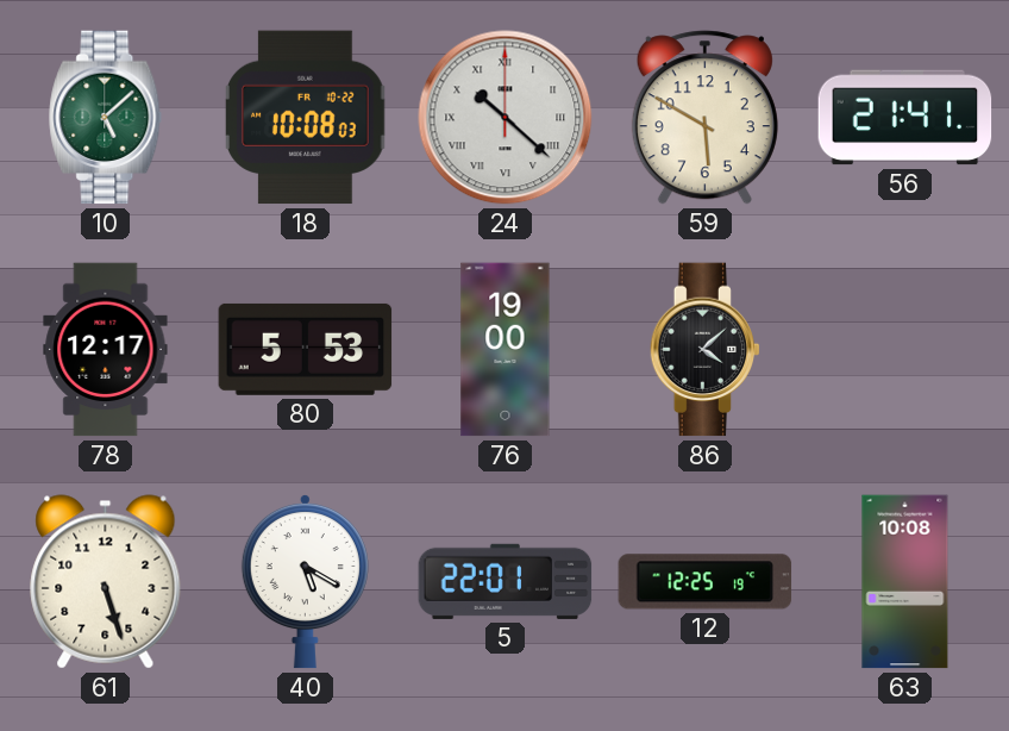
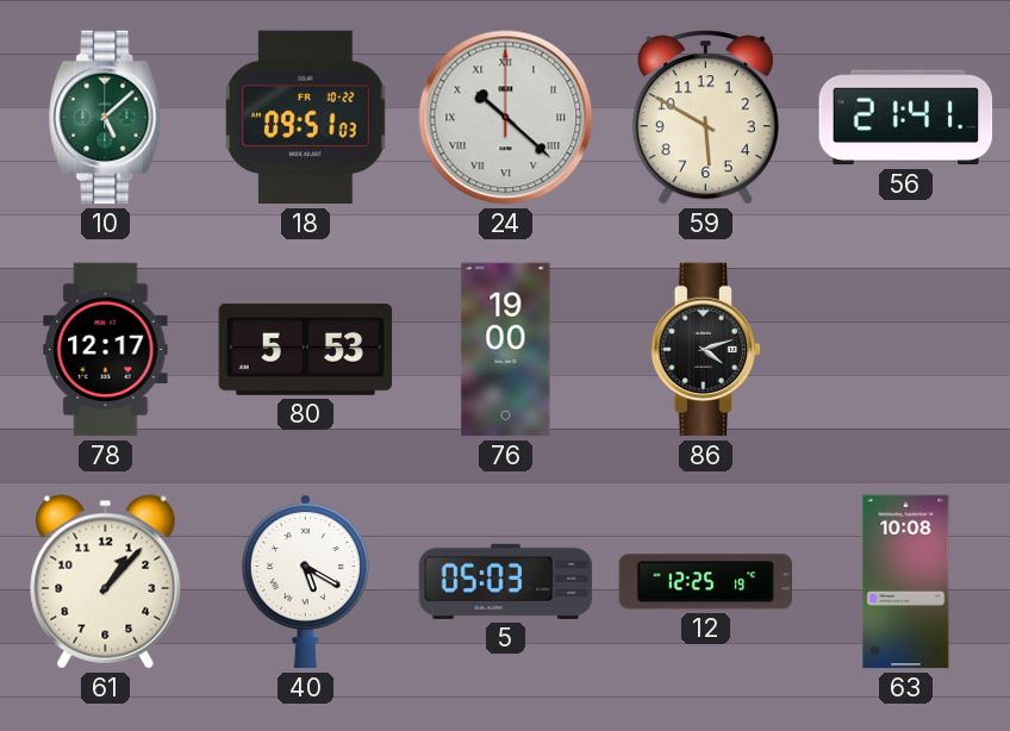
18: 10:08 -> 09:51
86: 4:08 -> 4:12
61: 5:27 -> 1:07
5: 22:01 -> 05:03
